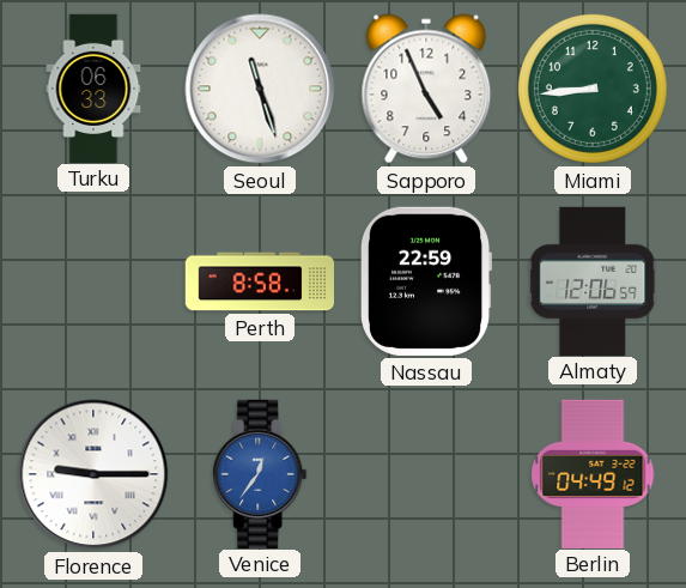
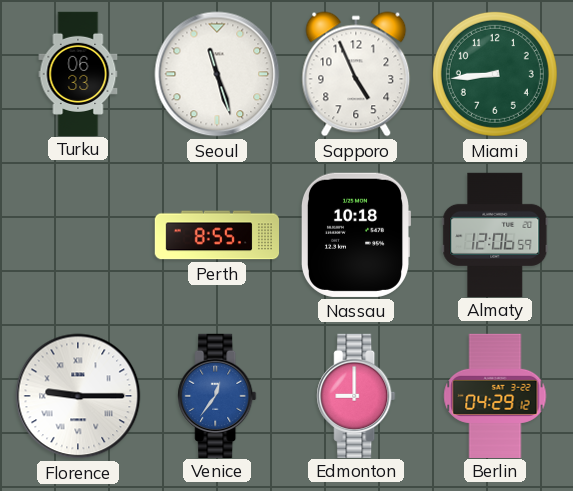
Perth: 8:58 -> 8:55
Nassau: 22:59 -> 10:18
Edmonton: none -> 9:00
Berlin: 04:49 -> 04:29
